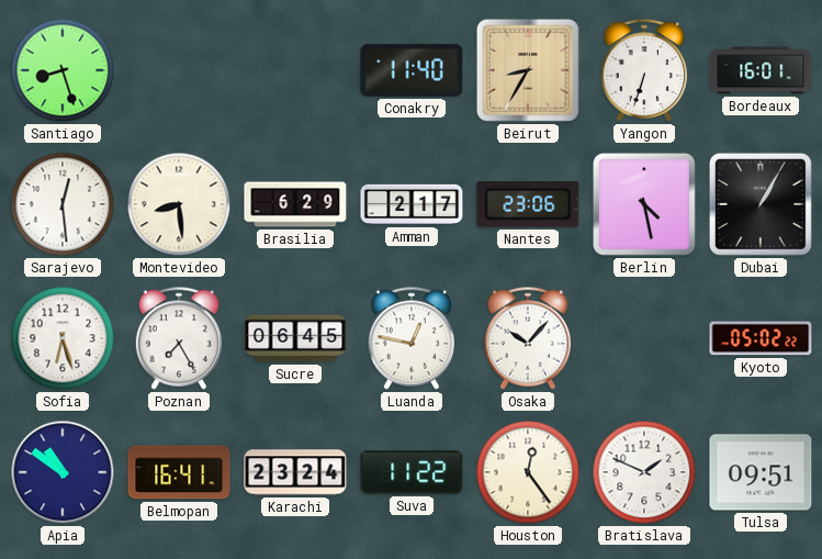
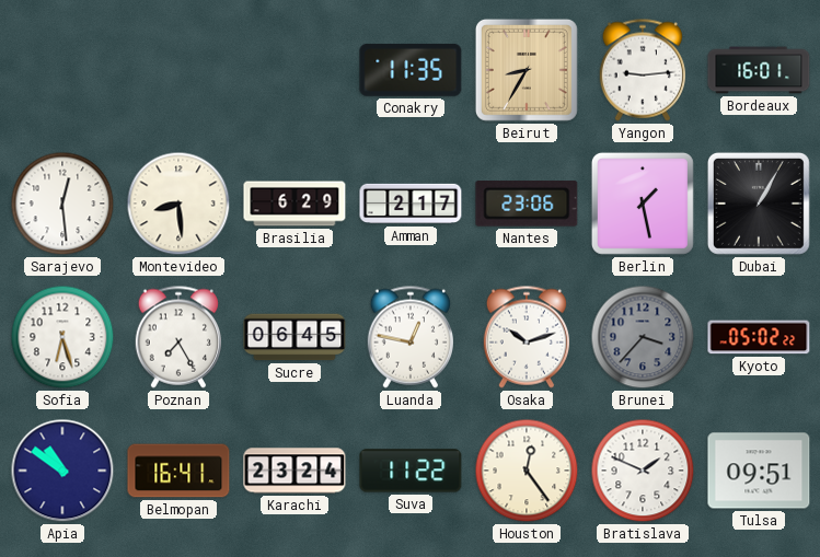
Santiago: 8:27 -> none
Conakry: 11:40 -> 11:35
Yangon: 6:33 -> 9:14
Berlin: 4:28 -> 1:28
Osaka: 10:07 -> 10:12
Brunei: none -> 3:37
